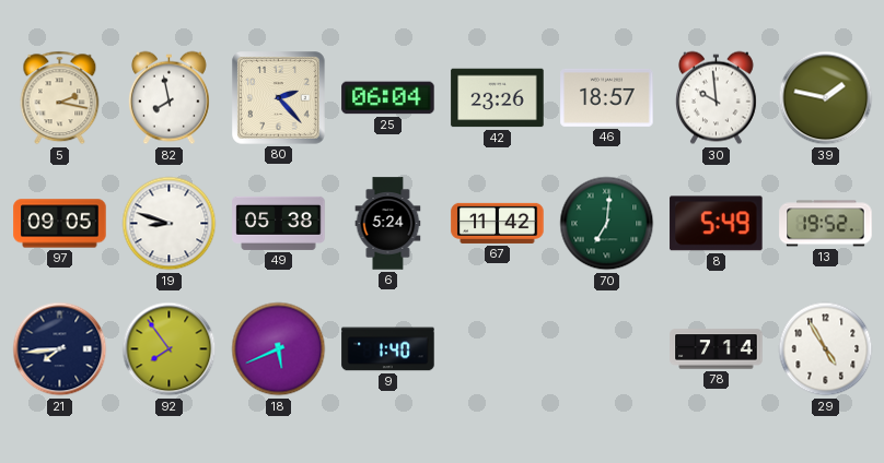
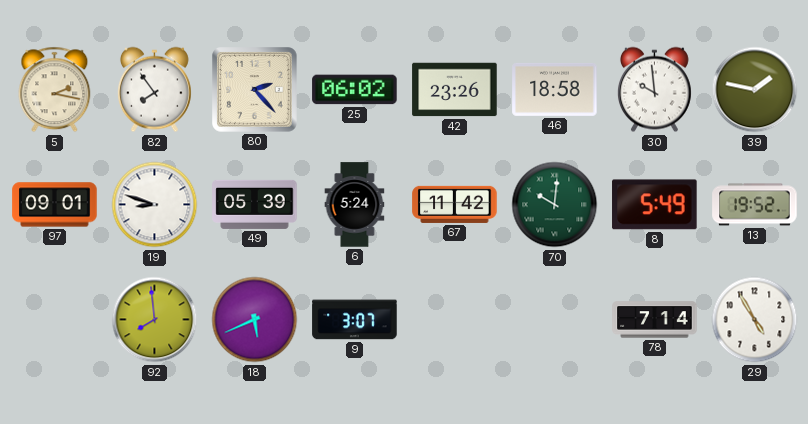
82: 7:58 -> 7:54
25: 06:04 -> 06:02
46: 18:57 -> 18:58
97: 09:05 -> 09:01
49: 05:38 -> 05:39
70: 7:01 -> 10:01
21: 7:44 -> none
92: 7:54 -> 7:59
9: 1:40 -> 3:07
